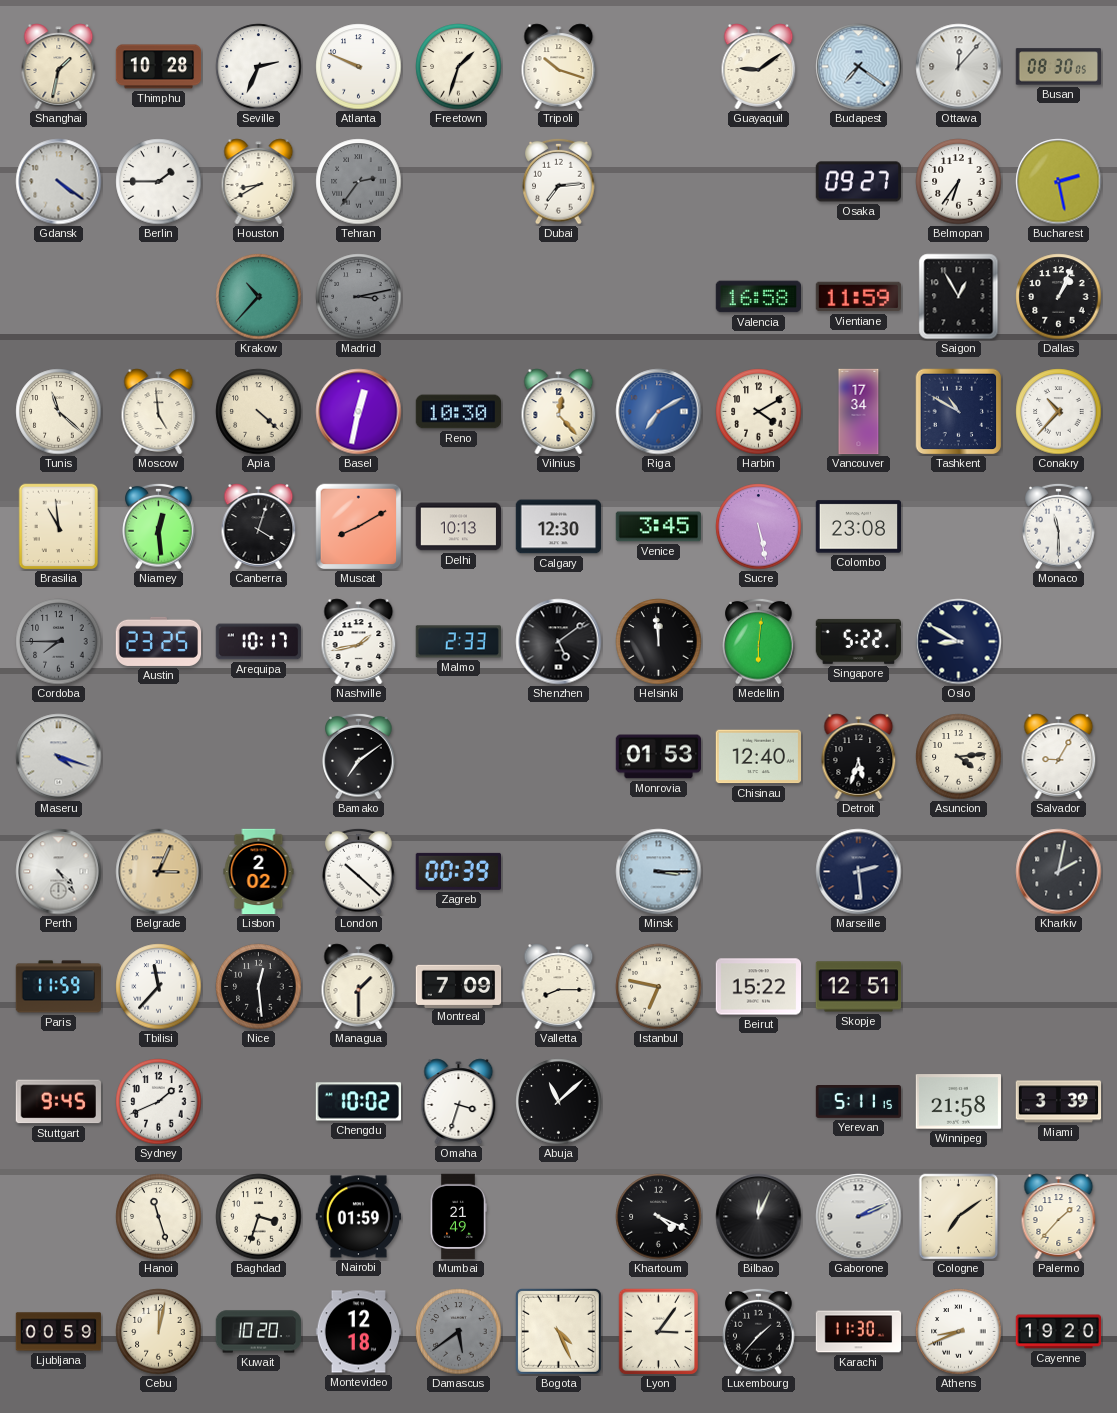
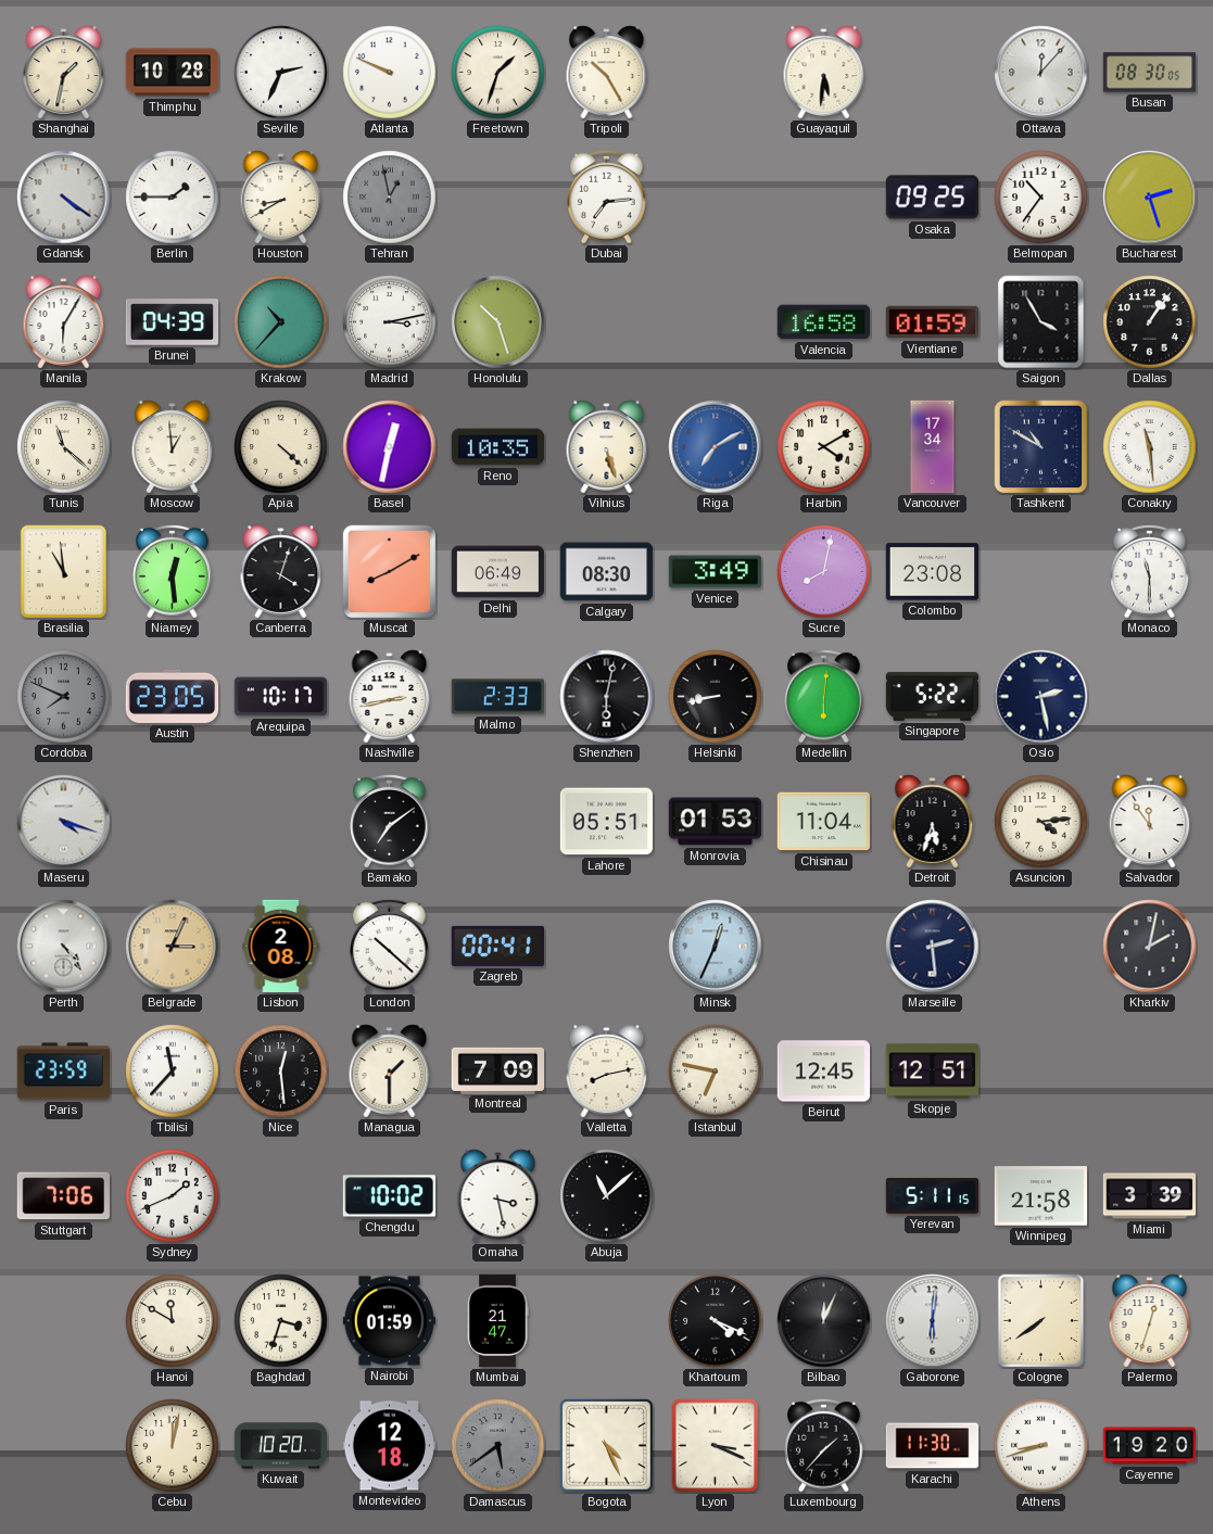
Tripoli: 10:18 -> 10:25
Guayaquil: 9:09 -> 5:31
Budapest: 7:21 -> none
Tehran: 2:36 -> 12:58
Osaka: 09:27 -> 09:25
Belmopan: 6:36 -> 10:36
Bucharest: 2:28 -> 2:27
Manila: none -> 6:05
Brunei: none -> 04:39
Madrid dial: grey -> white
Honolulu: none -> 10:27
Vientiane: 11:59 -> 01:59
Saigon: 12:55 -> 3:55
Dallas: 1:04 -> 1:06
Moscow: 4:59 -> 12:59
Reno: 10:30 -> 10:35
Vilnius: 12:23 -> 5:27
Conakry: 10:37 -> 11:29
Delhi: 10:13 -> 06:49
Calgary: 12:30 -> 08:30
Venice: 3:45 -> 3:49
Sucre: 5:28 -> 8:02
Cordoba: 7:45 -> 7:49
Austin: 23:25 -> 23:05
Nashville: 1:43 -> 2:43
Shenzhen: 5:09 -> 6:02
Helsinki: 11:59 -> 8:43
Oslo: 8:50 -> 2:28
Lahore: none -> 05:51
Chisinau: 12:40 -> 11:04
Salvador: 9:05 -> 11:54
Lisbon: 2:02 -> 2:08
Zagreb: 00:39 -> 00:41
Minsk: 3:15 -> 12:34
Paris: 11:59 -> 23:59
Valletta: 8:15 -> 8:13
Beirut: 15:22 -> 12:45
Stuttgart: 9:45 -> 7:06
Omaha: 3:33 -> 3:28
Hanoi: 11:27 -> 11:50
Mumbai: 21:49 -> 21:47
Gaborone: 2:11 -> 6:01
Cologne: 7:09 -> 7:39
Palermo: 1:37 -> 12:33
Ljubljana: 00:59 -> none
Lyon: 3:06 -> 3:19
Athens: 8:41 -> 8:42
